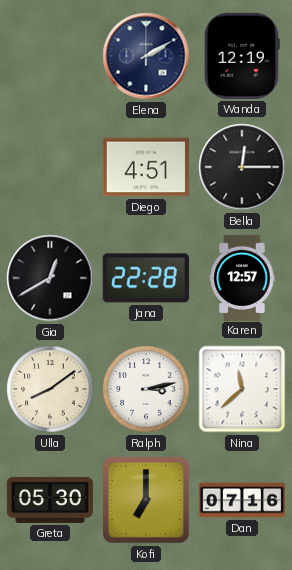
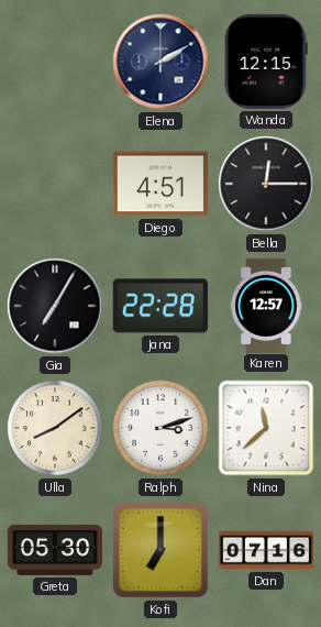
Wanda: 12:19 -> 12:15
Gia: 12:40 -> 7:05
Ralph: 3:13 -> 3:12
